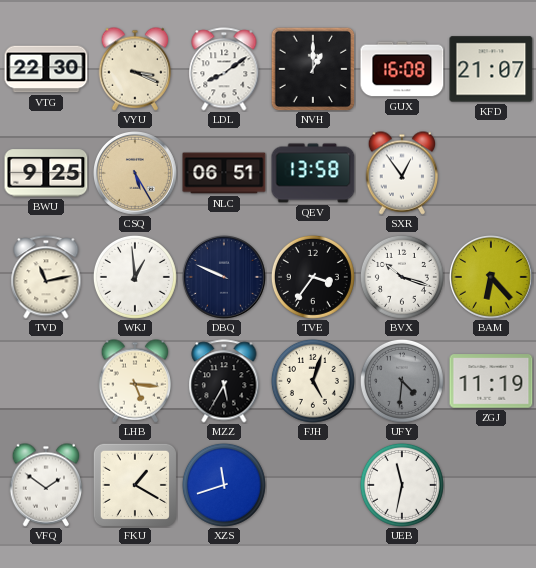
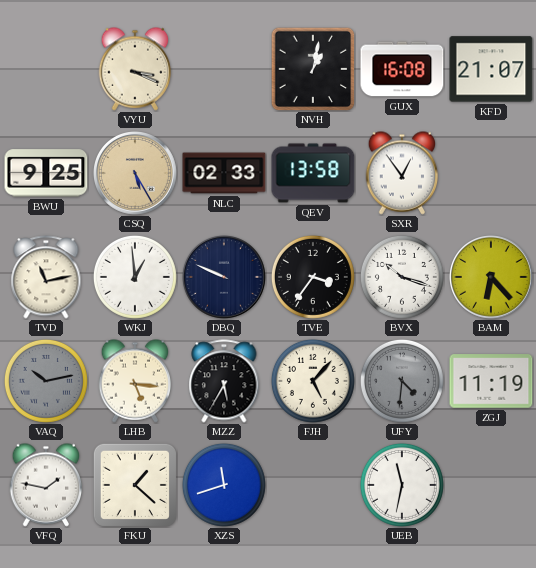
VTG: 22:30 -> none
LDL: 8:09 -> none
NVH: 1:00 -> 1:02
NLC: 06:51 -> 02:33
VAQ: none -> 10:13
FJH: 5:03 -> 5:07
VFQ: 1:51 -> 1:47
FKU: 1:20 -> 1:22
